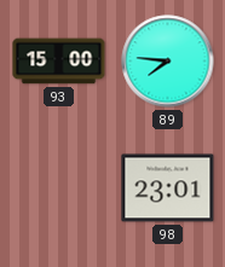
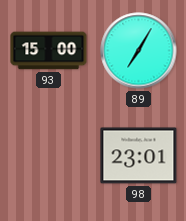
89: 7:46 -> 7:05
